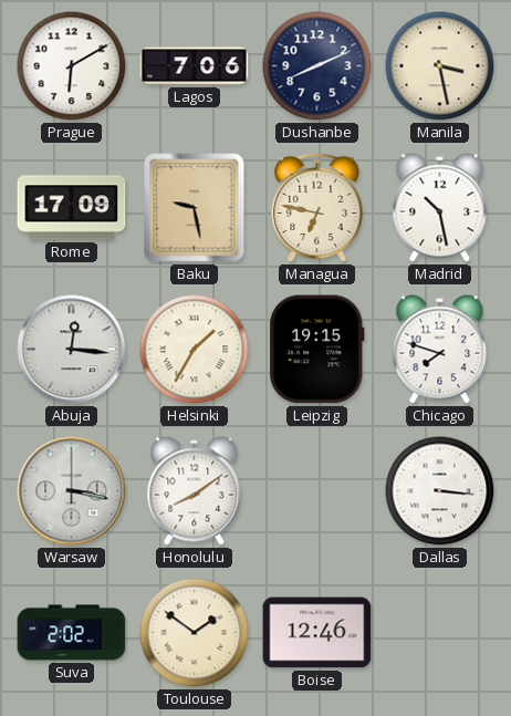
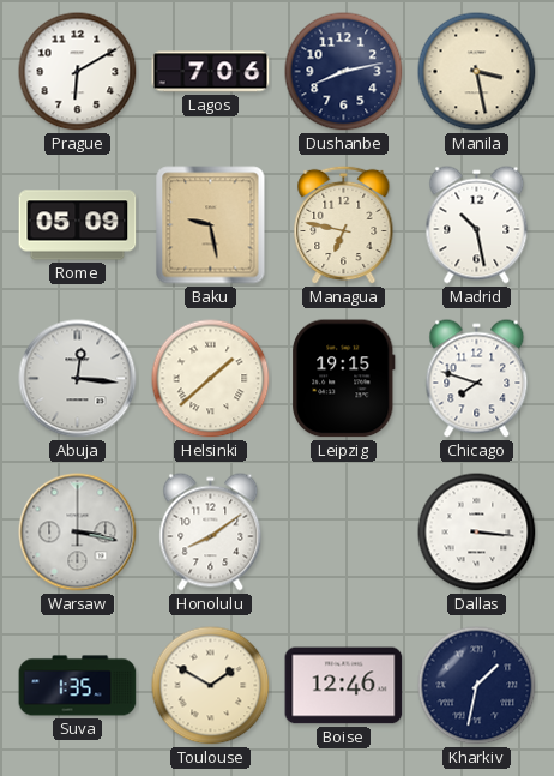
Dushanbe: 8:11 -> 8:13
Rome: 17:09 -> 05:09
Helsinki: 1:35 -> 1:38
Suva: 2:02 -> 1:35
Toulouse: 1:51 -> 1:50
Kharkiv: none -> 1:32
